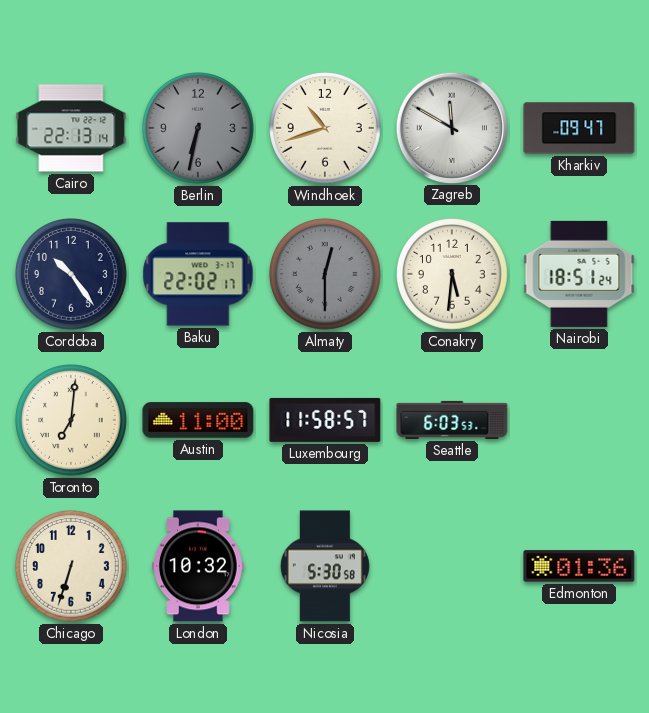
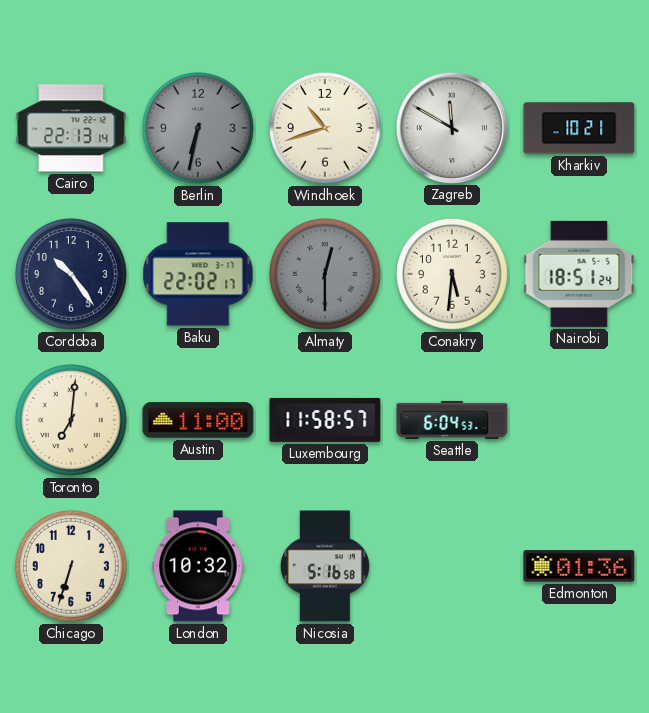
Kharkiv: 09:47 -> 10:21
Seattle: 6:03 -> 6:04
Nicosia: 5:30 -> 5:16
